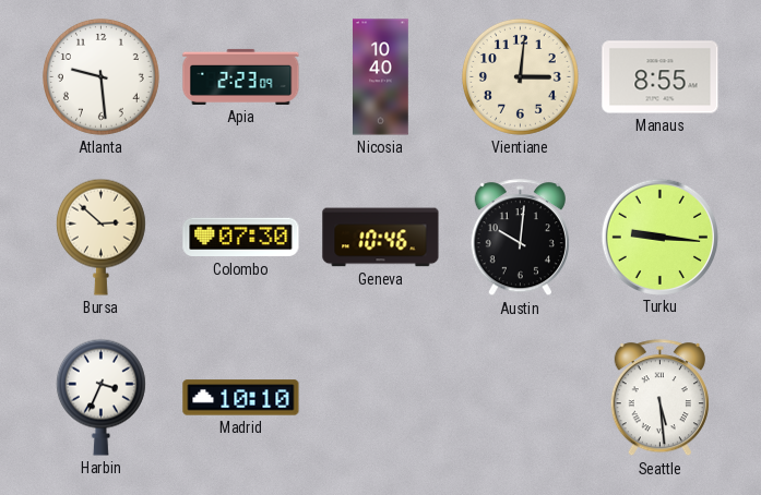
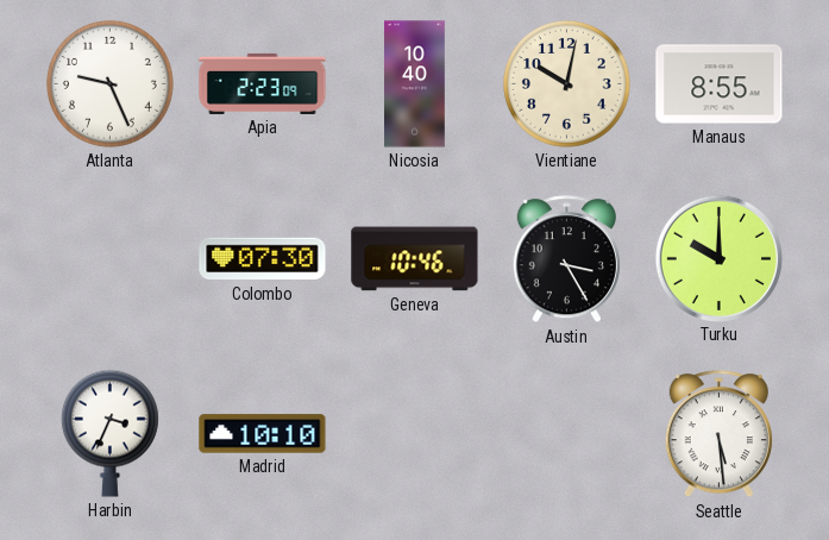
Atlanta: 9:29 -> 9:26
Vientiane: 3:01 -> 10:02
Bursa: 2:52 -> none
Austin: 10:01 -> 3:25
Turku: 9:16 -> 10:00
